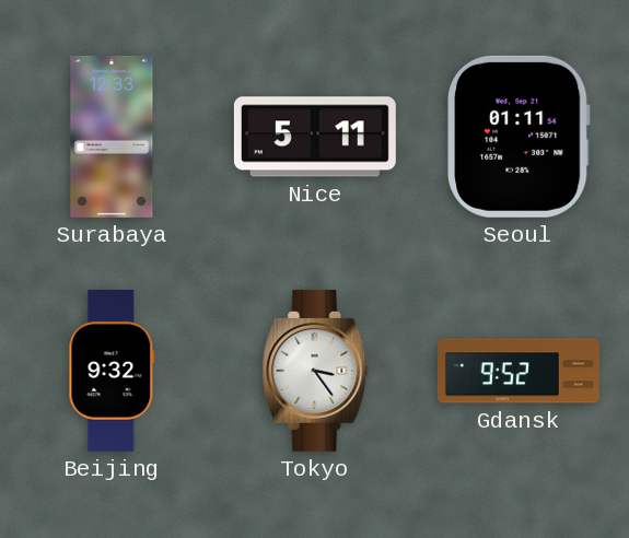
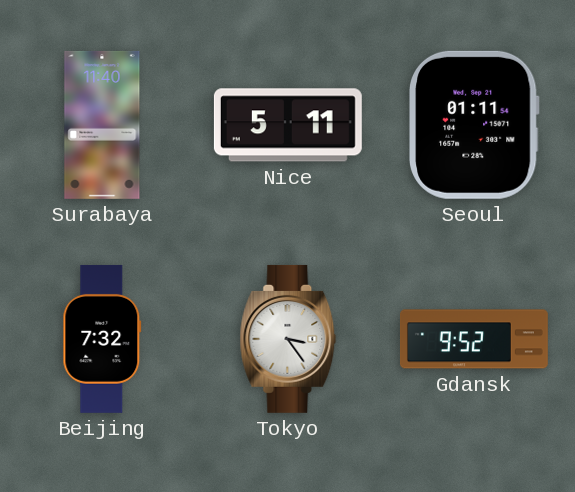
Surabaya: 12:33 -> 11:40
Beijing: 9:32 -> 7:32
